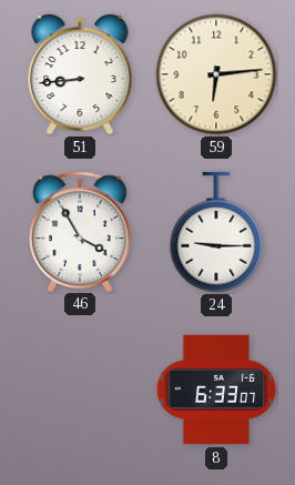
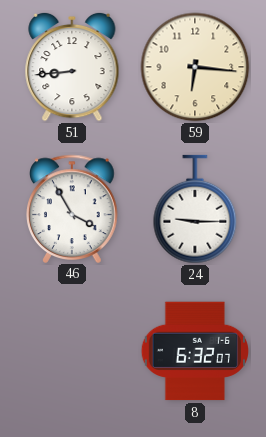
59: 6:14 -> 6:16
8: 6:33 -> 6:32
